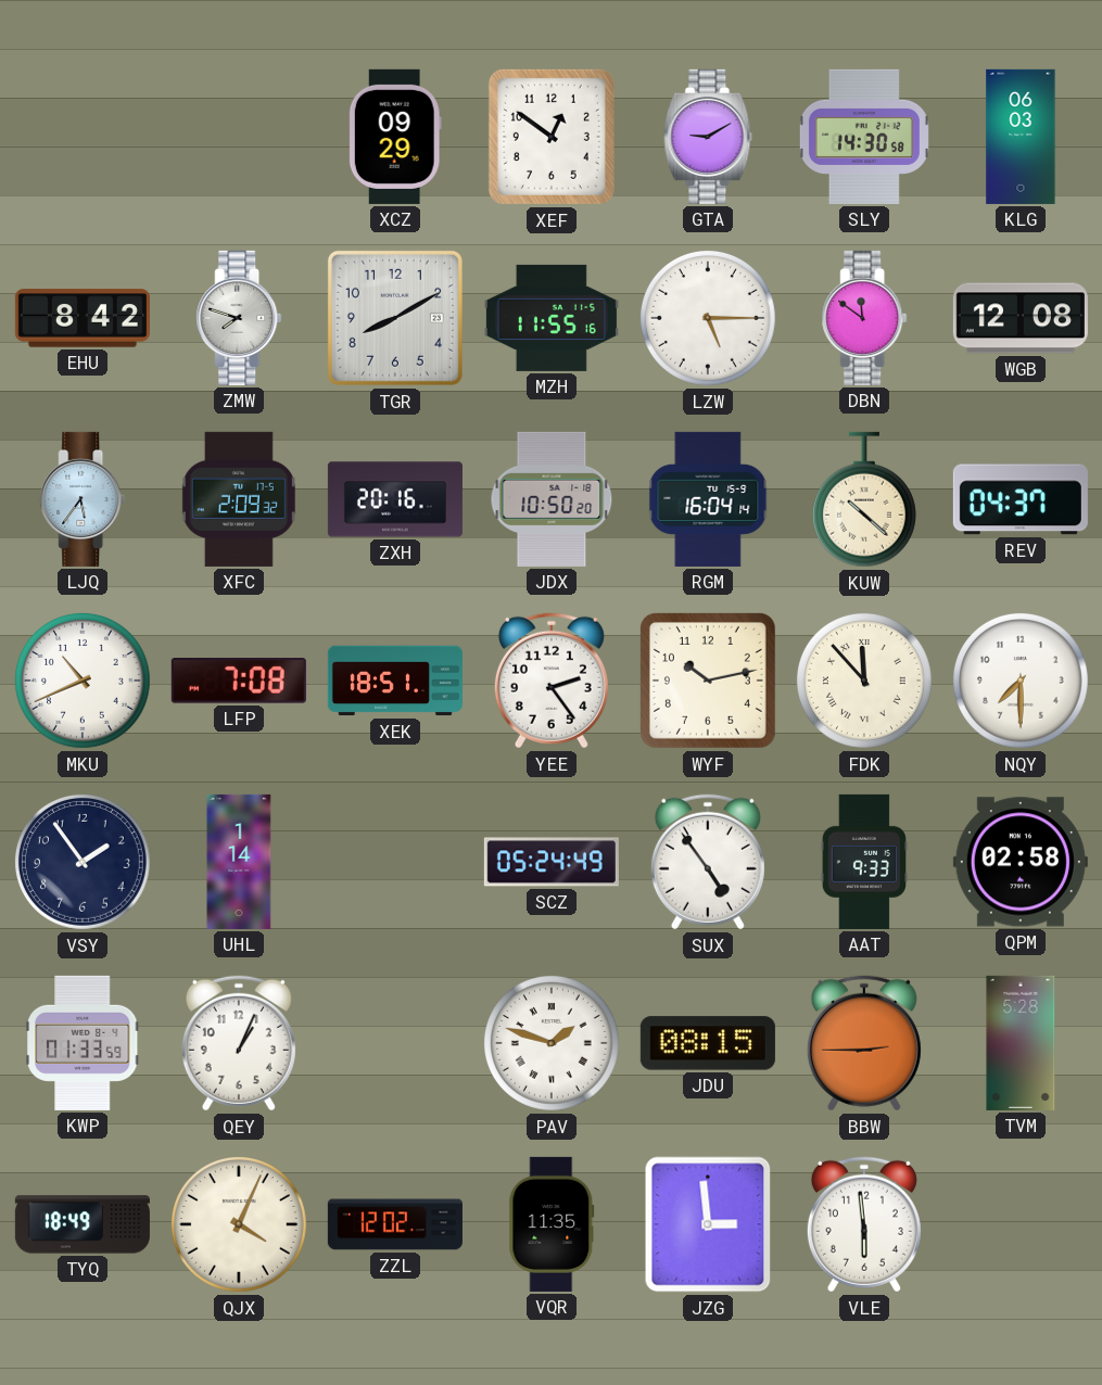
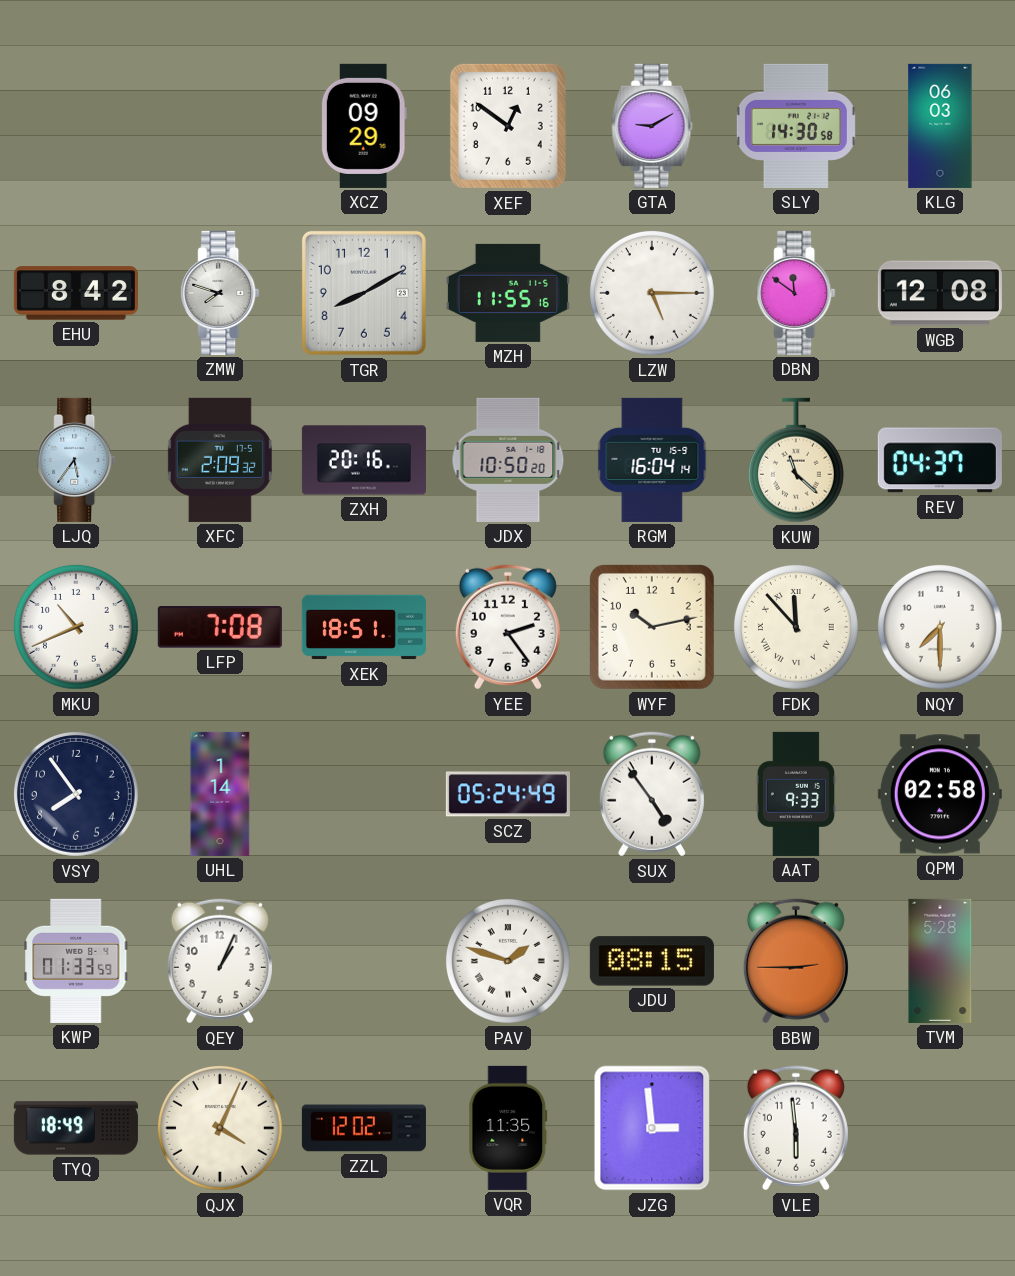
KUW: 10:22 -> 11:22
VSY: 1:54 -> 7:54
